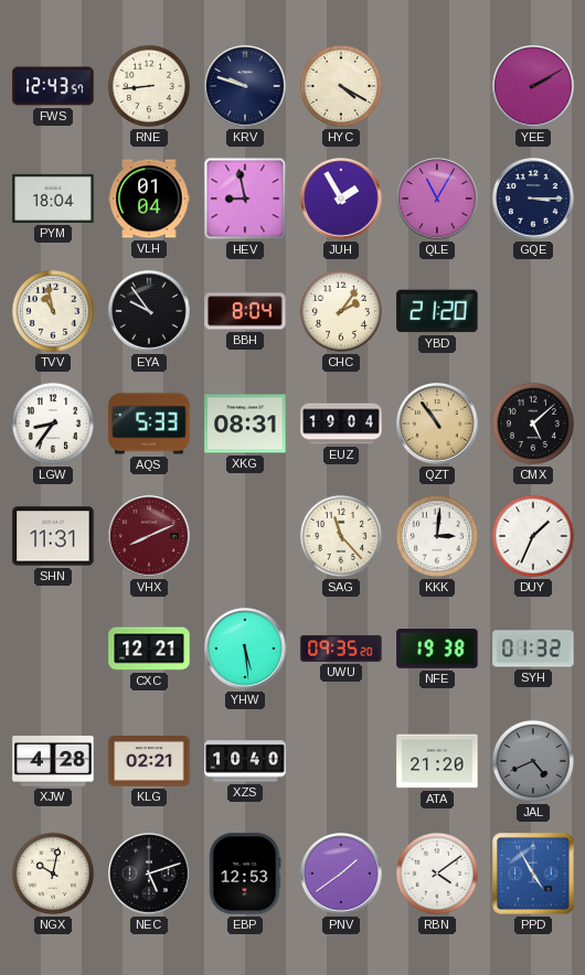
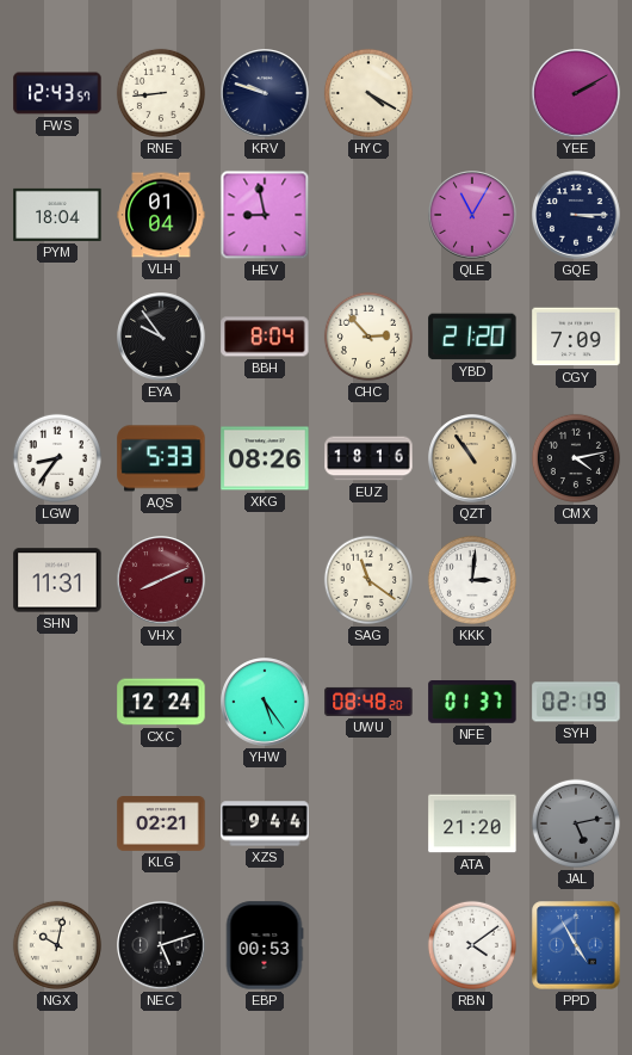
JUH: 1:55 -> none
TVV: 10:58 -> none
CHC: 2:06 -> 2:53
CGY: none -> 7:09
XKG: 08:31 -> 08:26
EUZ: 19:04 -> 18:16
CMX: 5:08 -> 4:13
SAG: 11:23 -> 11:21
DUY: 1:34 -> none
CXC: 12:21 -> 12:24
YHW: 5:29 -> 5:24
UWU: 09:35 -> 08:48
NFE: 19:38 -> 01:37
SYH: 01:32 -> 02:19
XJW: 4:28 -> none
XZS: 10:40 -> 9:44
JAL: 4:41 -> 5:13
EBP: 12:53 -> 00:53
PNV: 1:39 -> none
